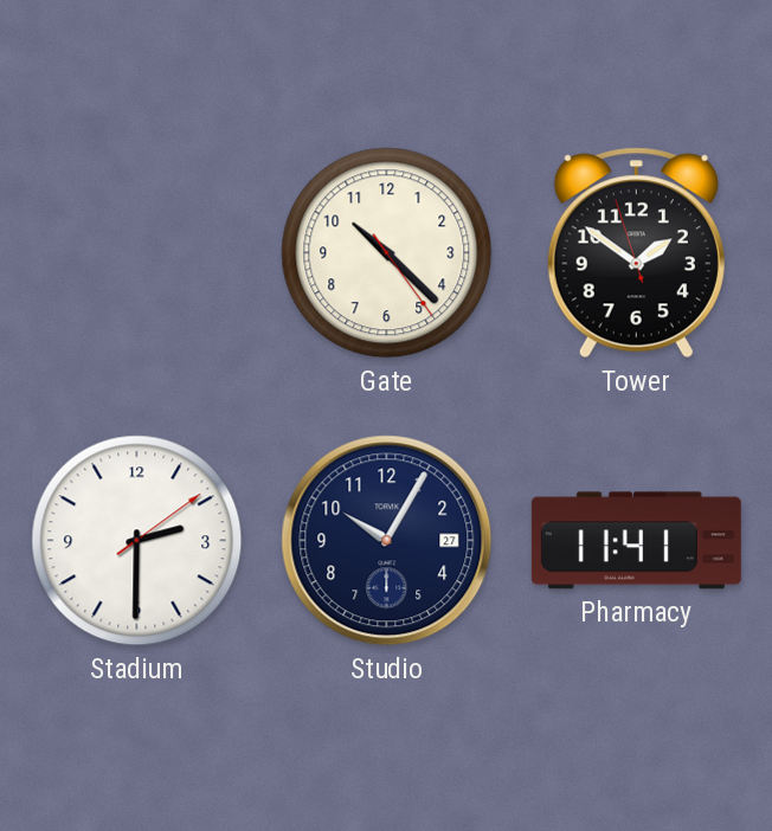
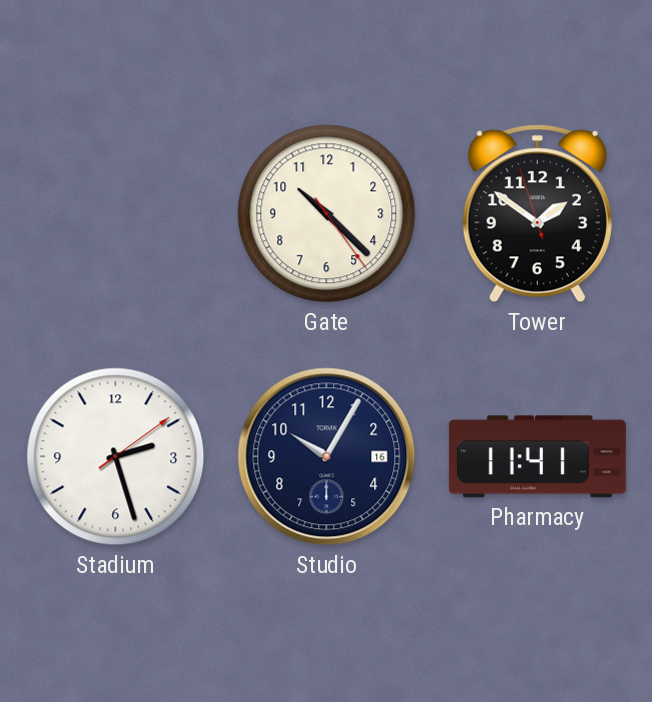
Stadium: 2:30 -> 2:27
Studio date: 27 -> 16
